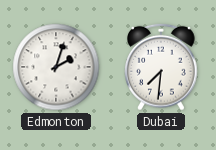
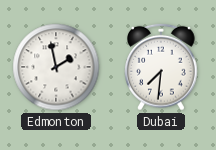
Edmonton: 2:03 -> 1:58
